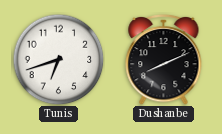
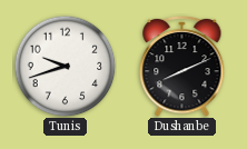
Tunis: 6:42 -> 9:42
